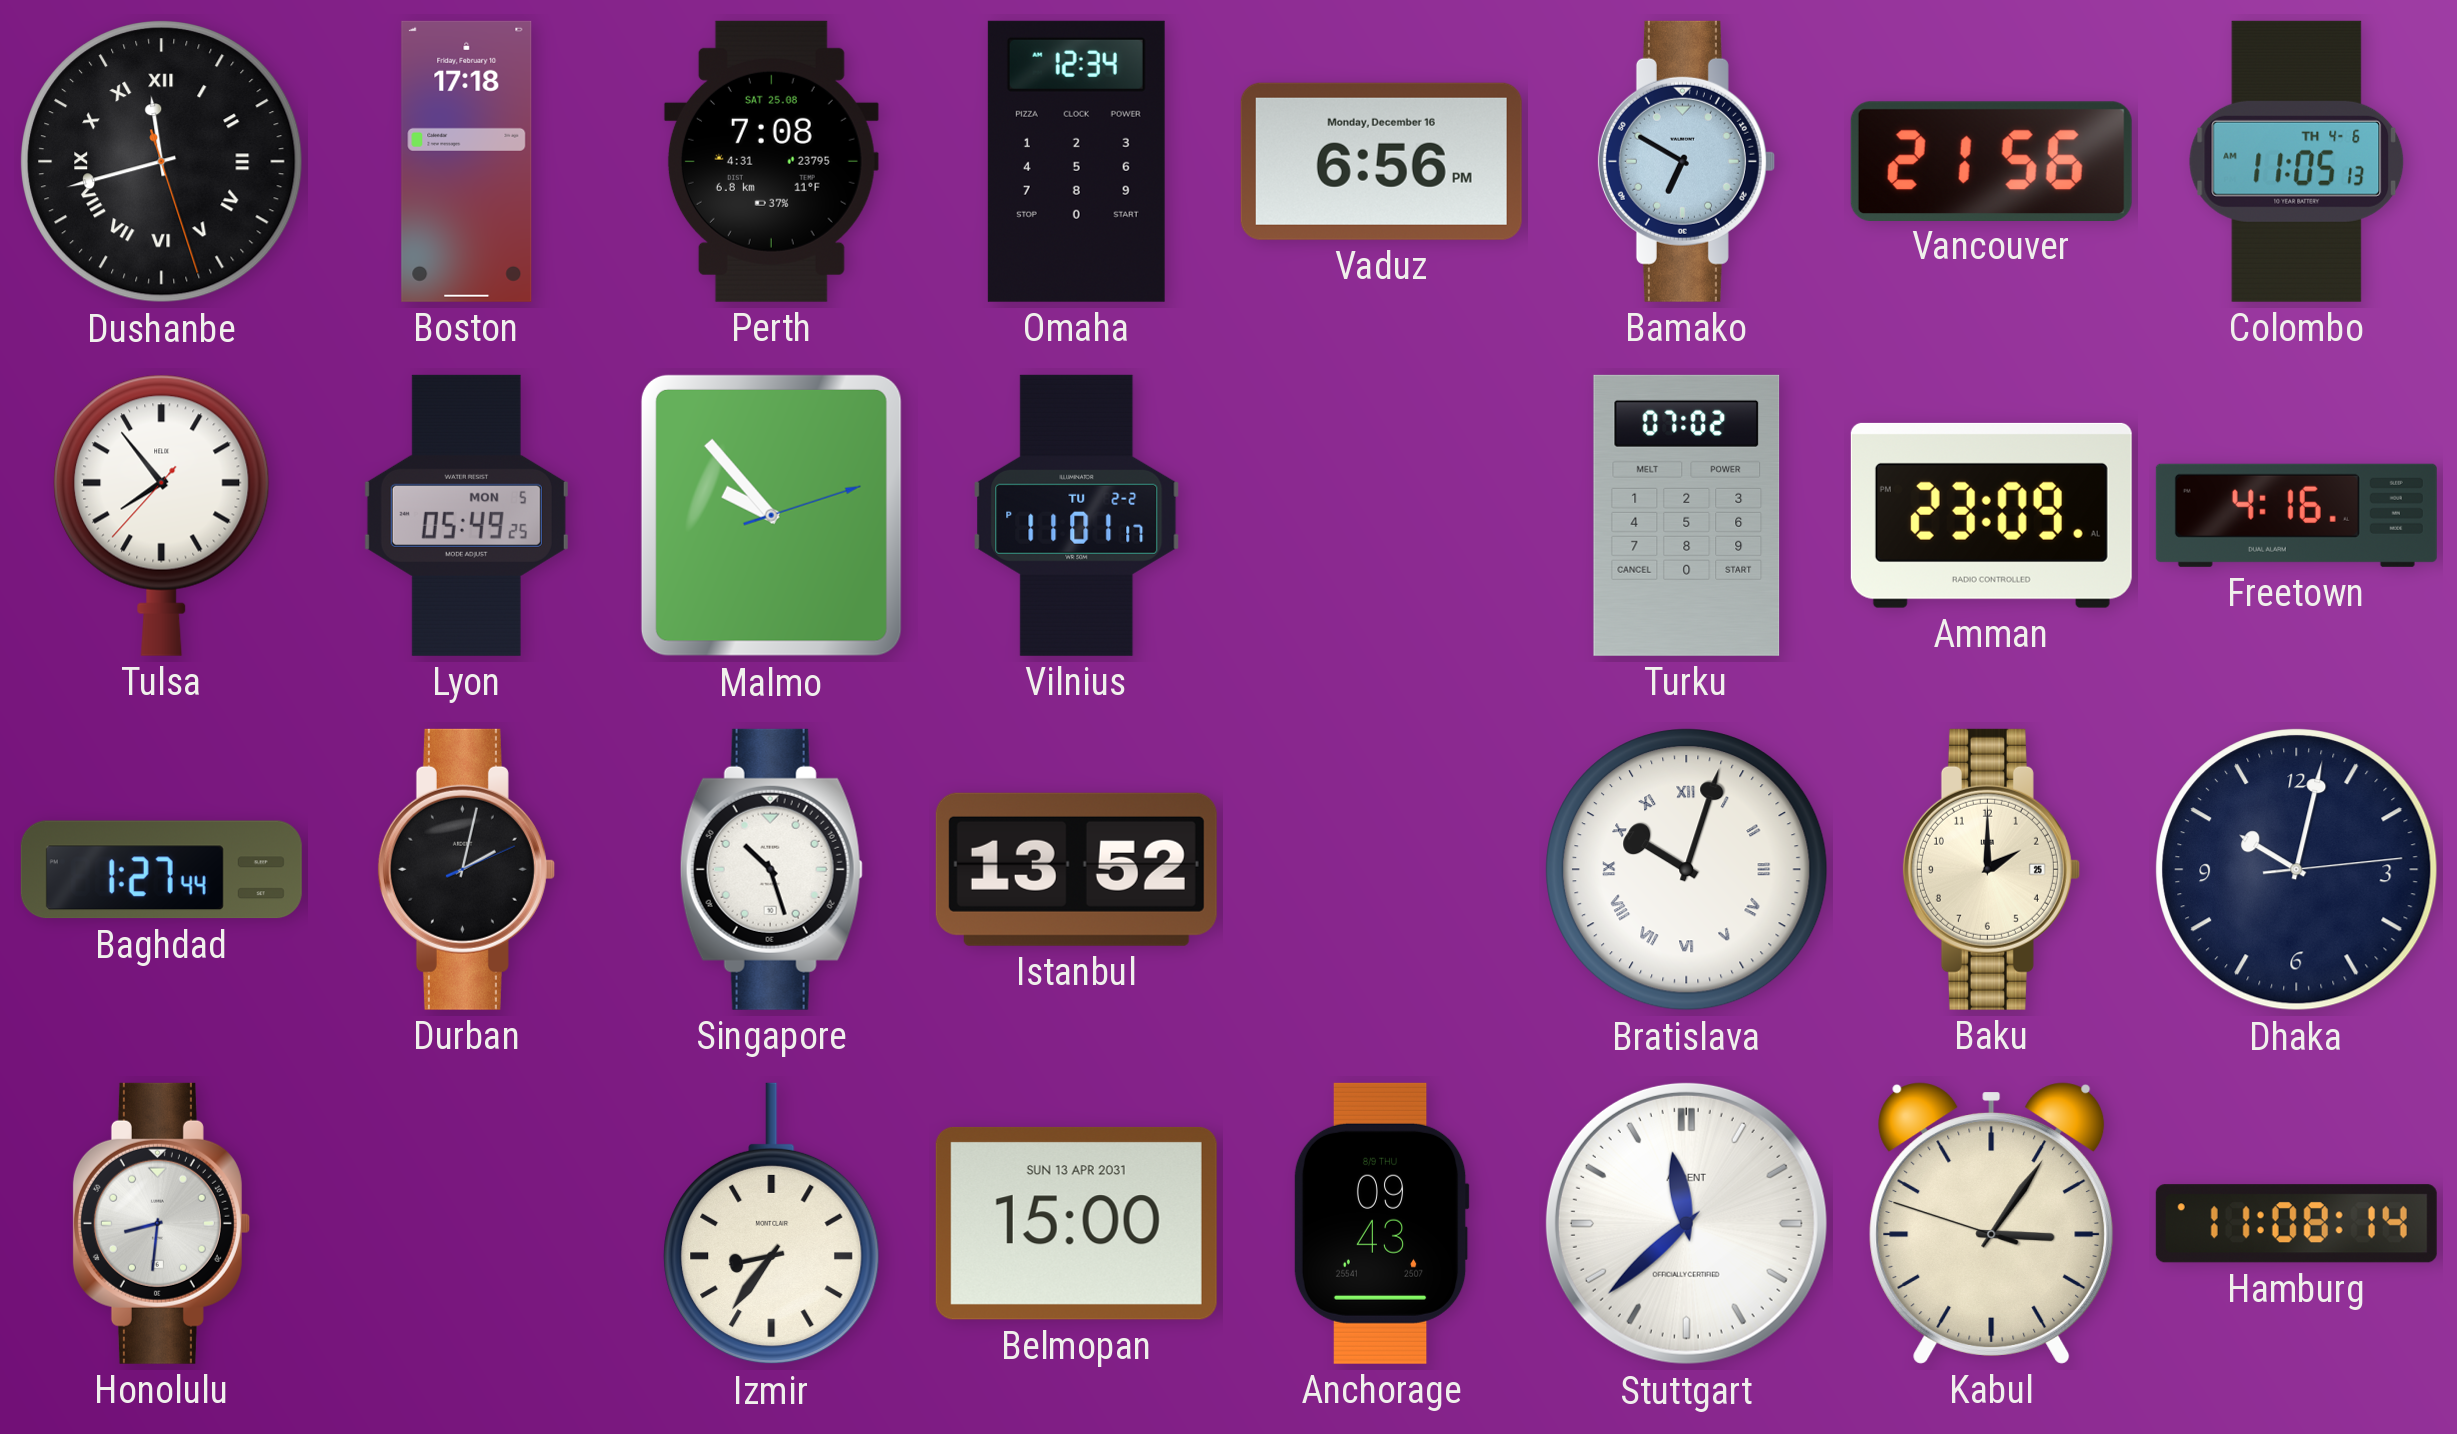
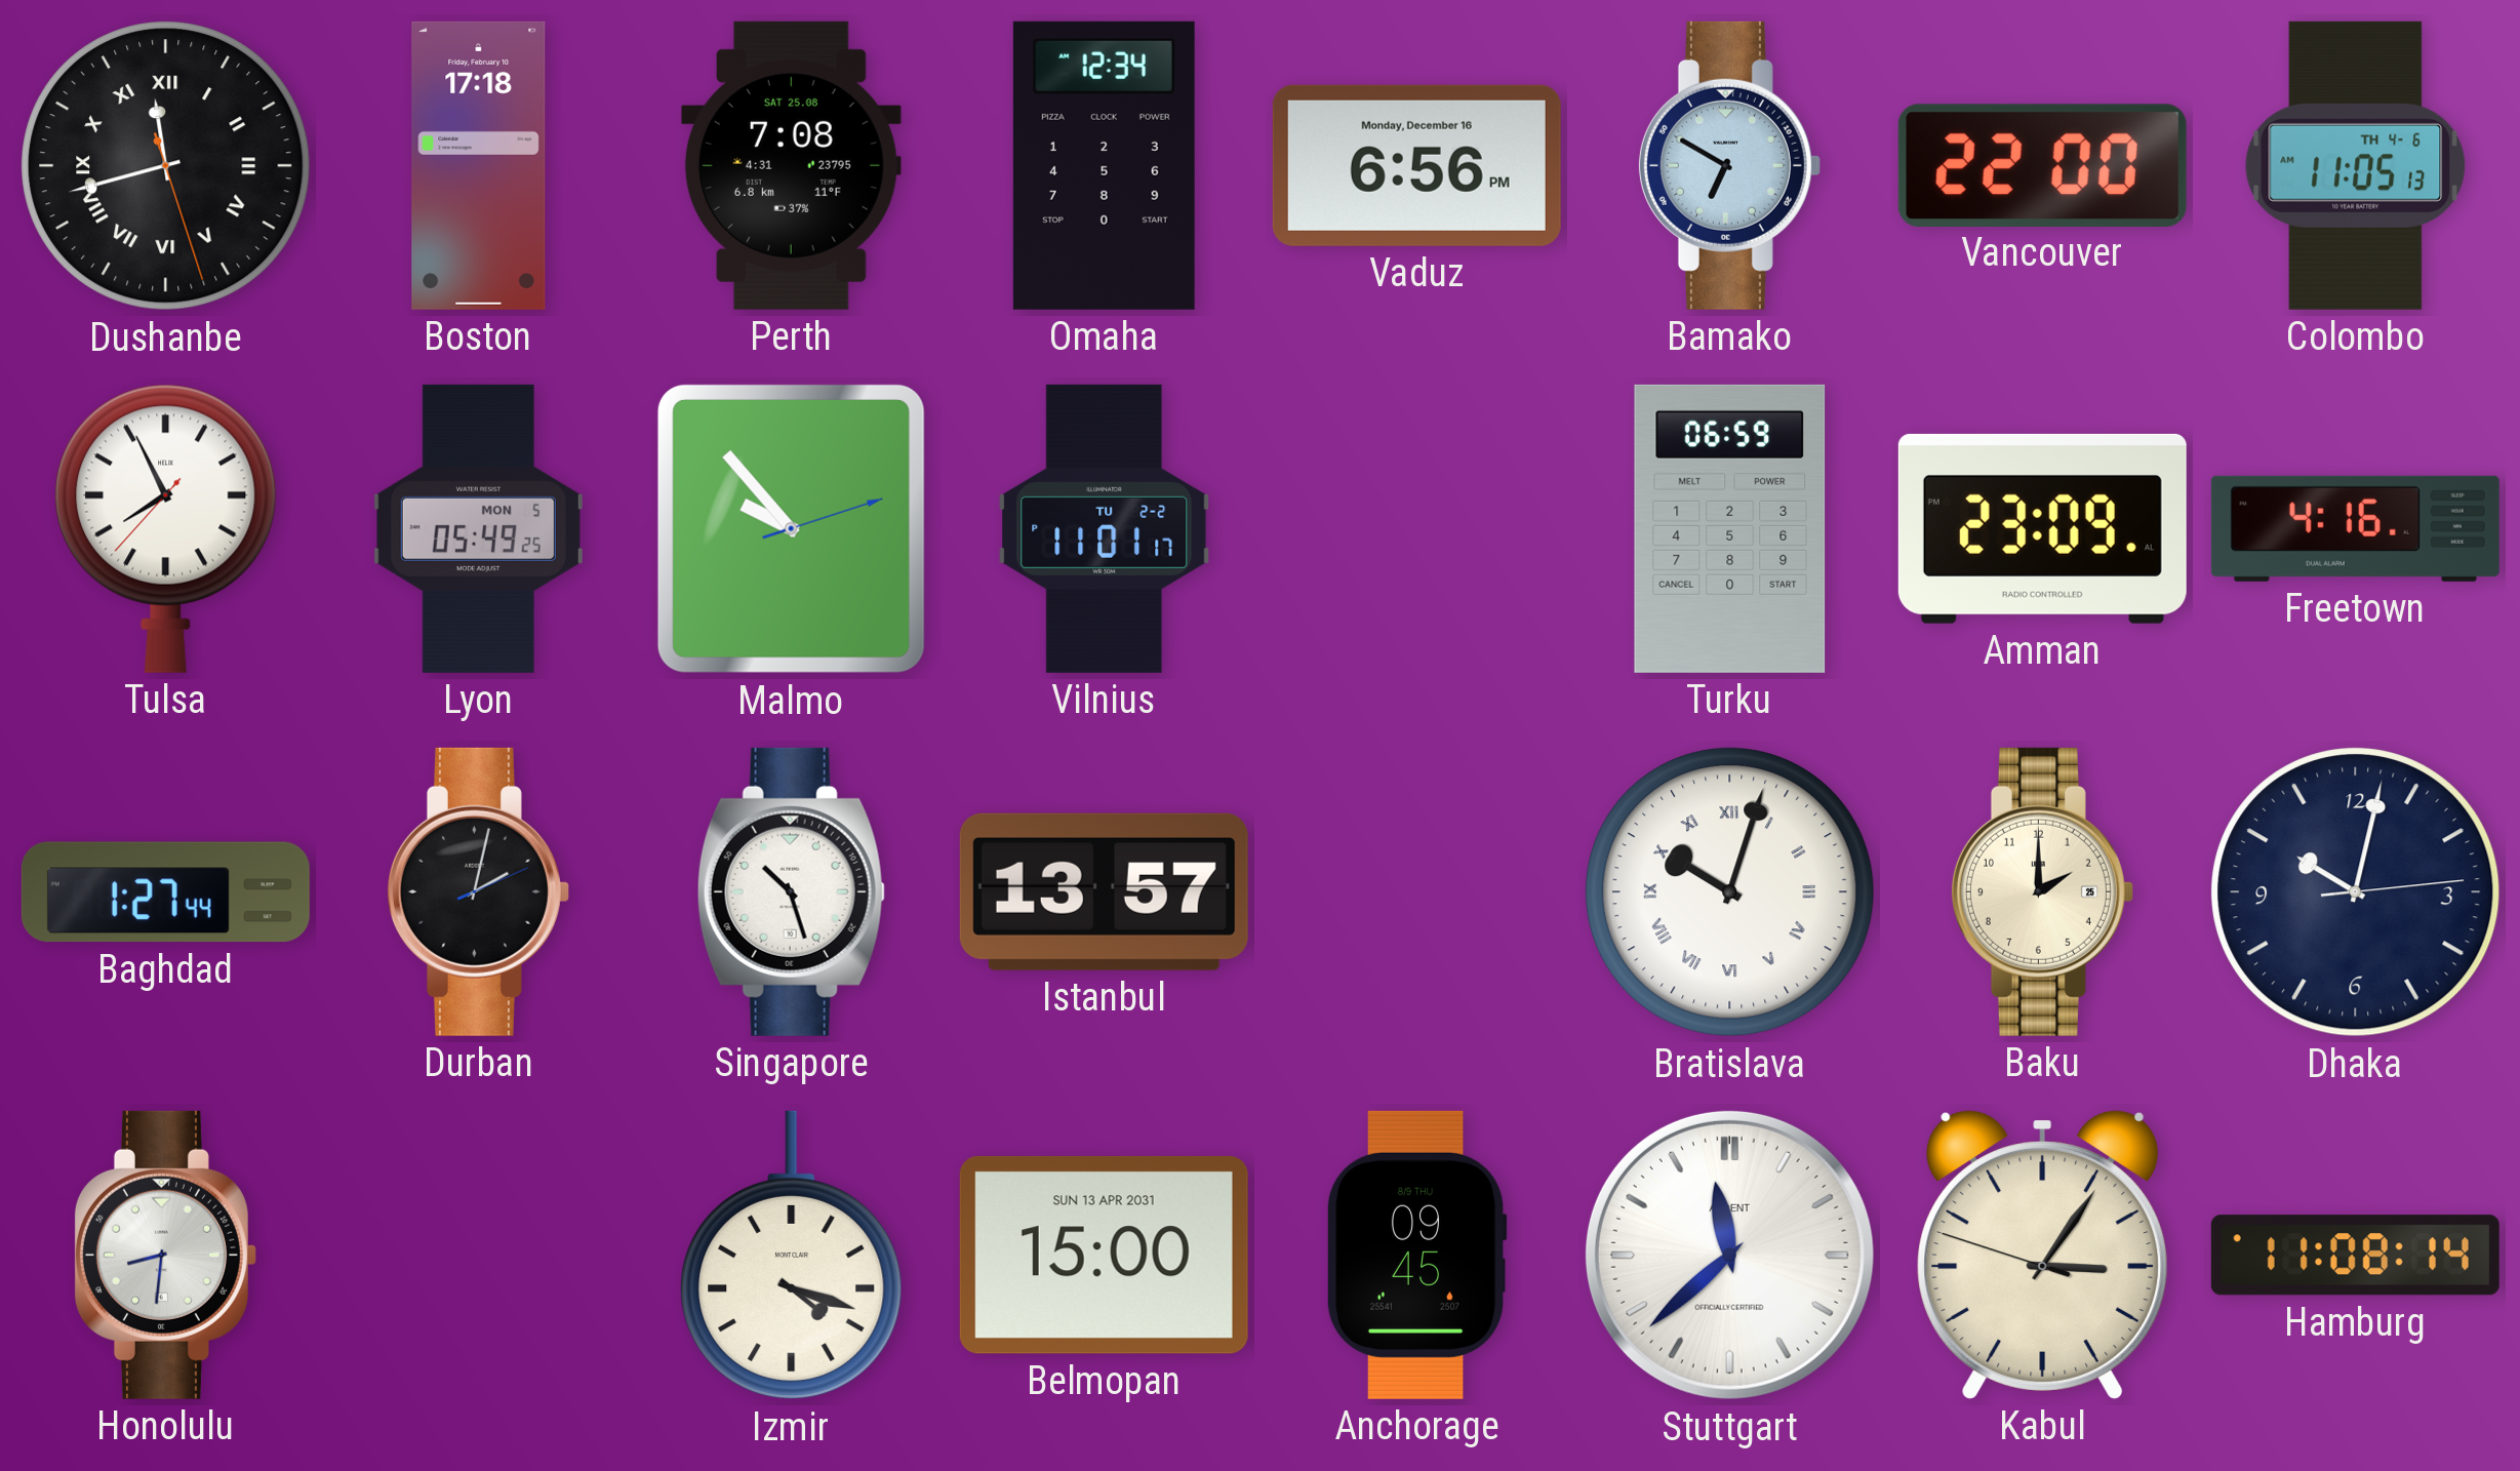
Vancouver: 21:56 -> 22:00
Tulsa: 7:53 -> 7:55
Turku: 07:02 -> 06:59
Istanbul: 13:52 -> 13:57
Izmir: 8:36 -> 4:18
Anchorage: 09:43 -> 09:45
